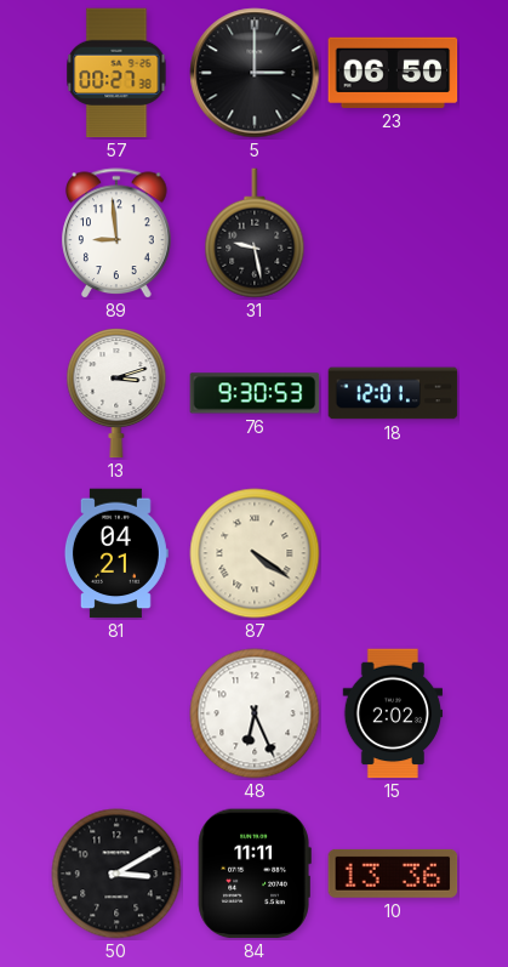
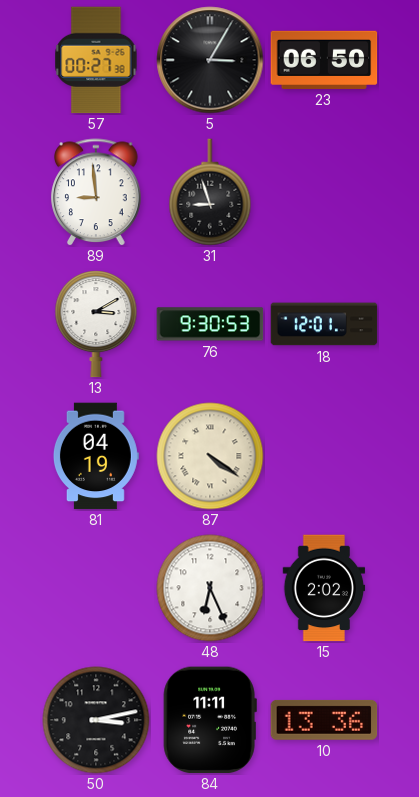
5: 3:00 -> 3:05
31: 9:28 -> 8:57
13: 3:12 -> 3:10
81: 04:21 -> 04:19
50: 3:10 -> 3:13
